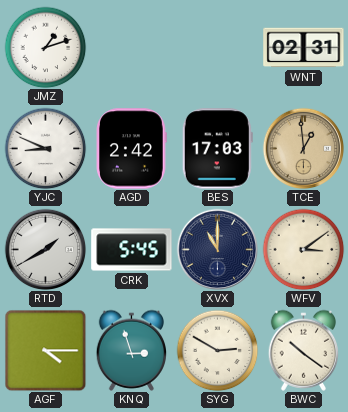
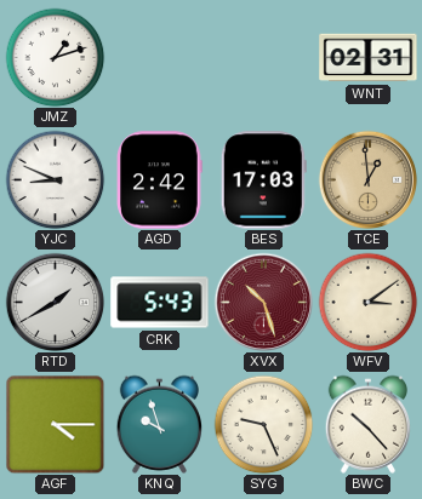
CRK: 5:45 -> 5:43
XVX: 11:00 -> 10:27
XVX dial: navy -> burgundy
KNQ: 2:57 -> 9:57
SYG: 2:50 -> 9:26
BWC: 10:21 -> 10:23
